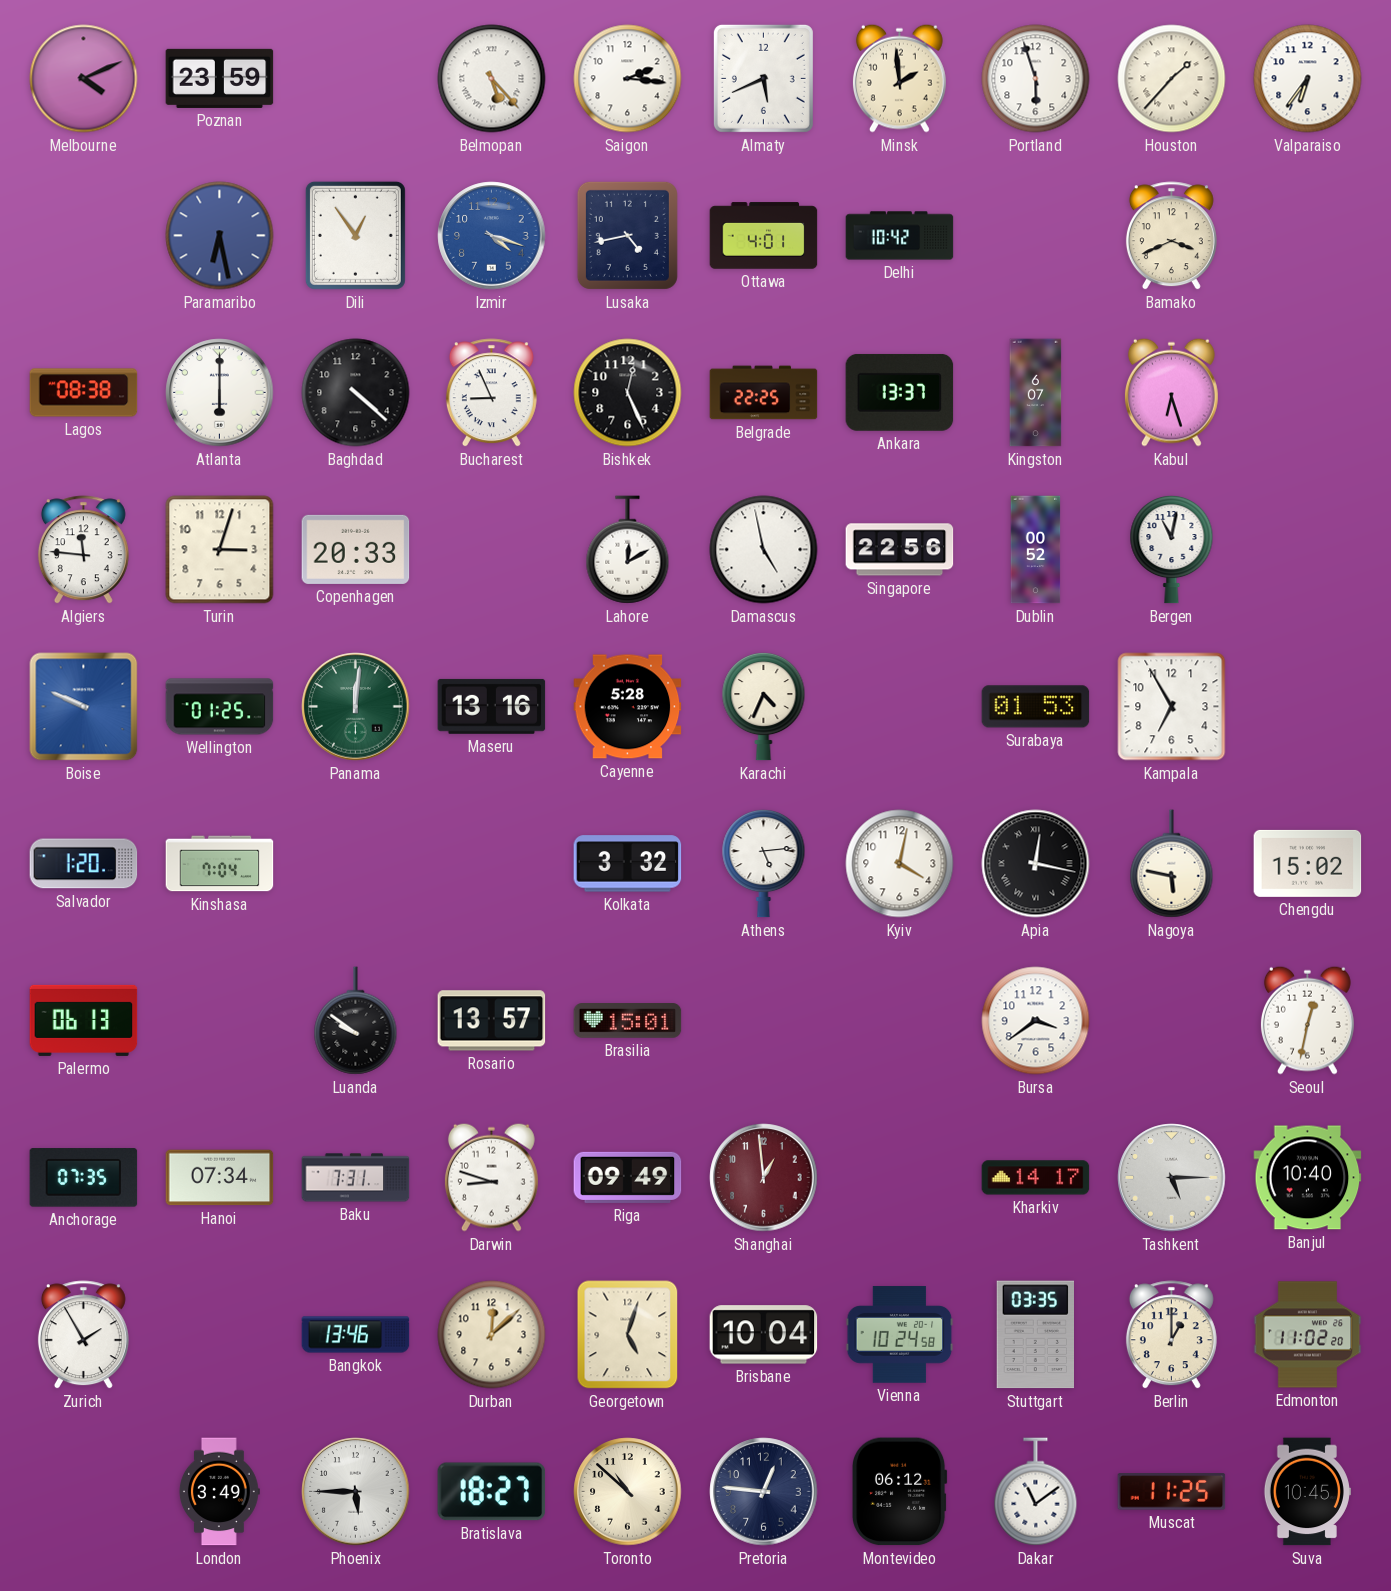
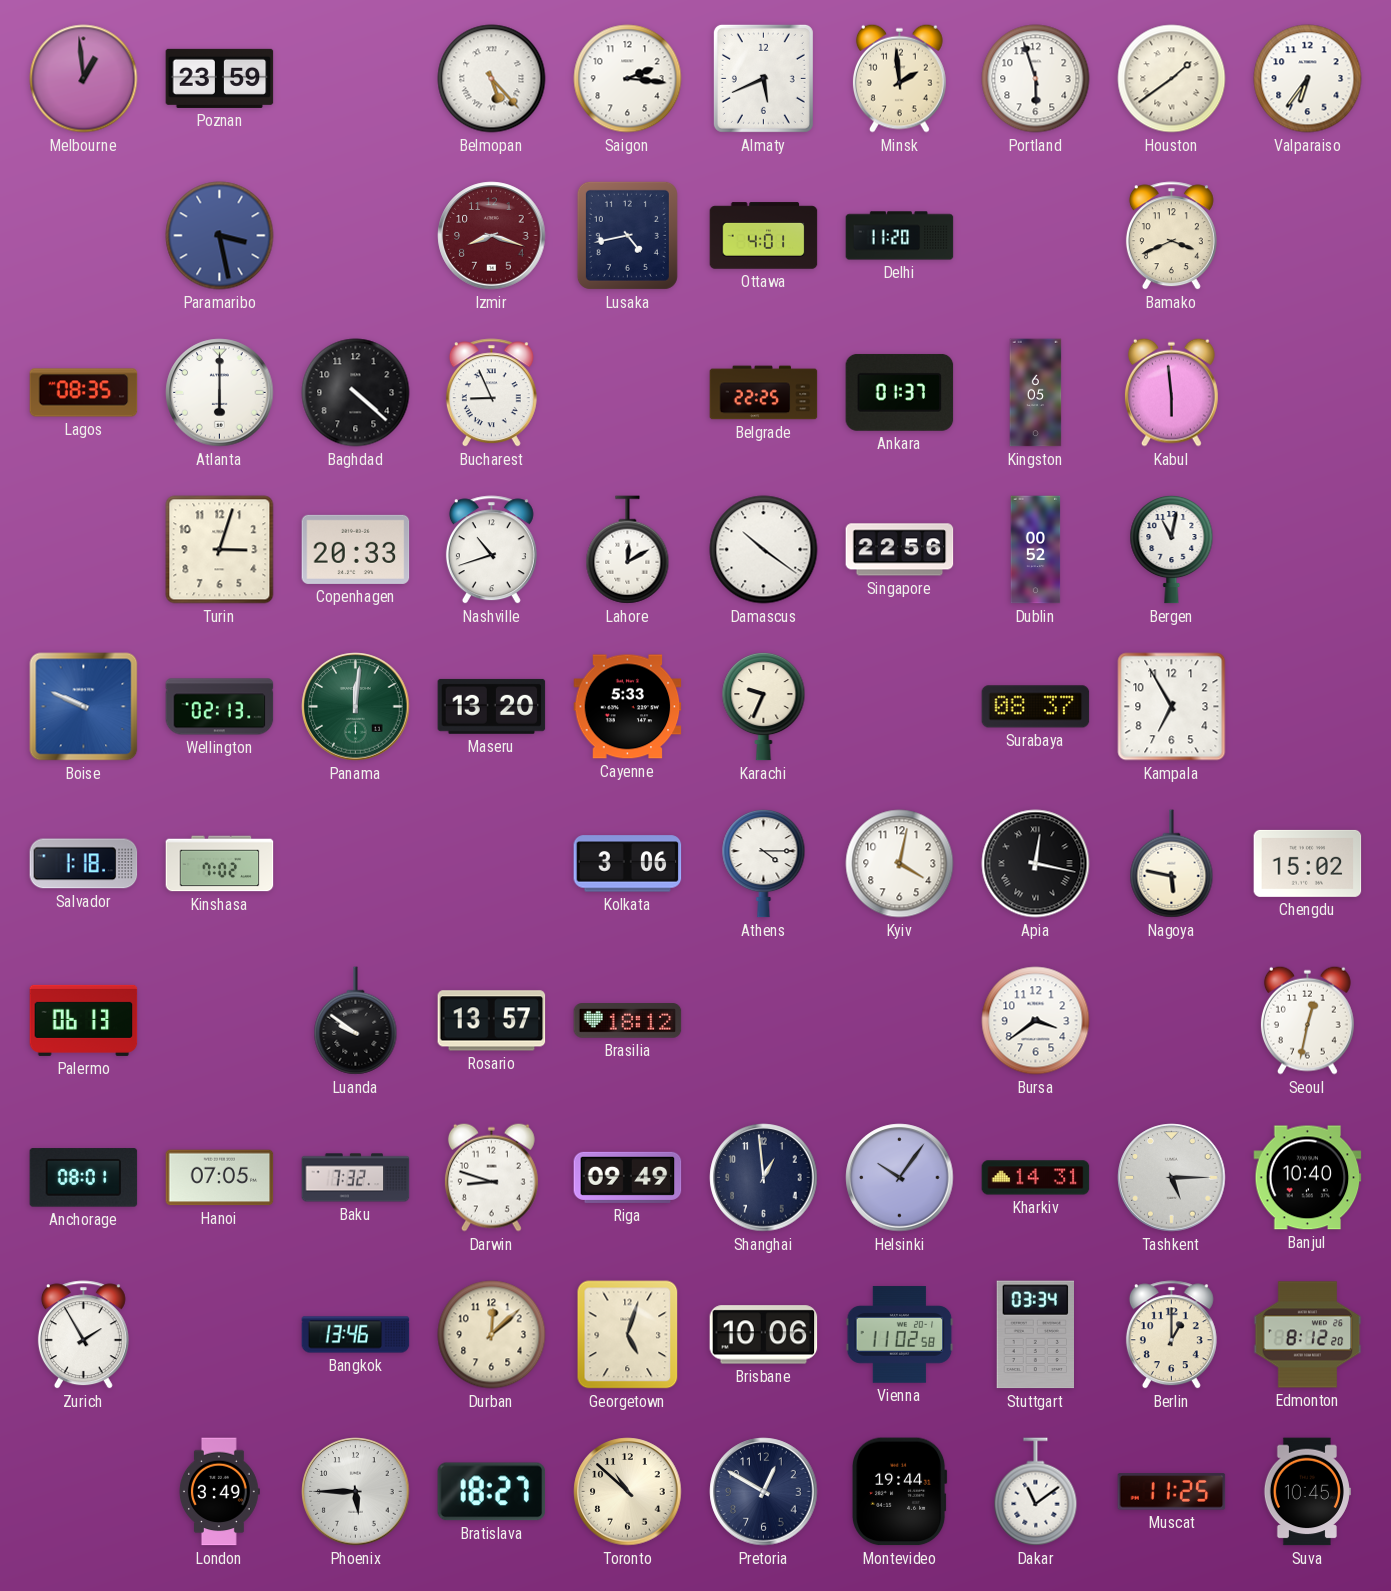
Melbourne: 4:11 -> 12:59
Houston: 1:37 -> 1:39
Paramaribo: 6:28 -> 3:28
Dili: 12:54 -> none
Izmir: 4:18 -> 8:18
Izmir dial: blue -> burgundy
Delhi: 10:42 -> 11:20
Lagos: 08:38 -> 08:35
Bishkek: 12:26 -> none
Ankara: 13:37 -> 01:37
Kingston: 6:07 -> 6:05
Kabul: 6:27 -> 5:59
Algiers: 11:46 -> none
Nashville: none -> 10:42
Damascus: 4:58 -> 10:21
Wellington: 01:25 -> 02:13
Maseru: 13:16 -> 13:20
Cayenne: 5:28 -> 5:33
Karachi: 4:34 -> 9:34
Surabaya: 01:53 -> 08:37
Salvador: 1:20 -> 1:18
Kinshasa: 7:04 -> 7:02
Kolkata: 3:32 -> 3:06
Athens: 5:14 -> 4:15
Brasilia: 15:01 -> 18:12
Anchorage: 07:35 -> 08:01
Hanoi: 07:34 -> 07:05
Baku: 7:31 -> 7:32
Shanghai dial: burgundy -> navy
Helsinki: none -> 10:06
Kharkiv: 14:17 -> 14:31
Brisbane: 10:04 -> 10:06
Vienna: 10:24 -> 11:02
Stuttgart: 03:35 -> 03:34
Edmonton: 11:02 -> 8:12
Pretoria: 12:46 -> 12:50
Montevideo: 06:12 -> 19:44
